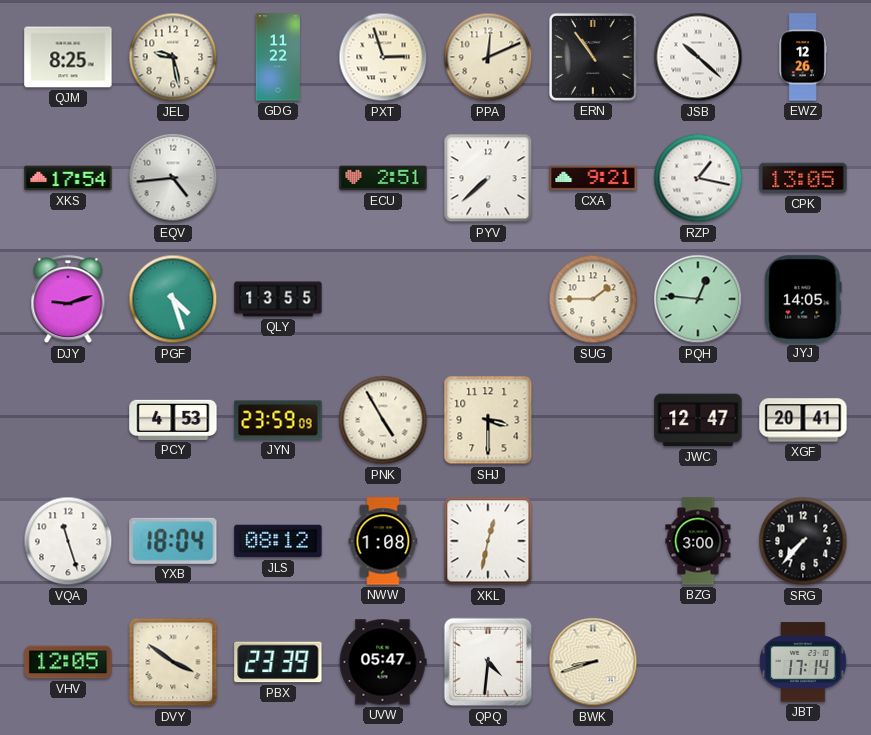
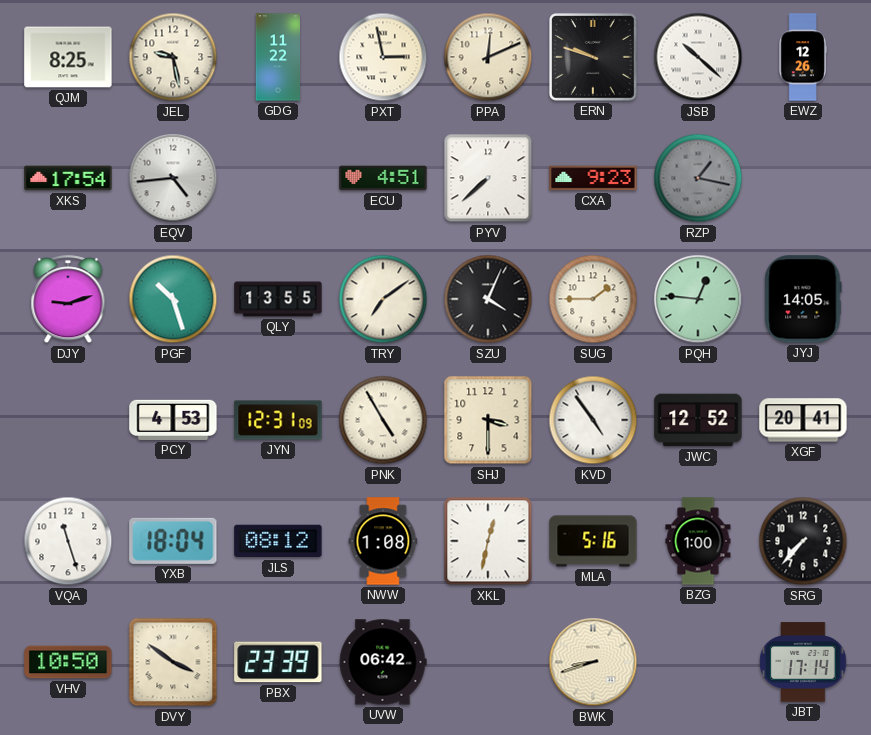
PXT: 2:57 -> 2:58
ERN: 10:54 -> 9:48
ECU: 2:51 -> 4:51
CXA: 9:21 -> 9:23
RZP dial: white -> grey
CPK: 13:05 -> none
PGF: 4:27 -> 10:27
TRY: none -> 7:09
SZU: none -> 4:04
JYN: 23:59 -> 12:31
KVD: none -> 4:54
JWC: 12:47 -> 12:52
MLA: none -> 5:16
BZG: 3:00 -> 1:00
VHV: 12:05 -> 10:50
UVW: 05:47 -> 06:42
QPQ: 4:31 -> none
